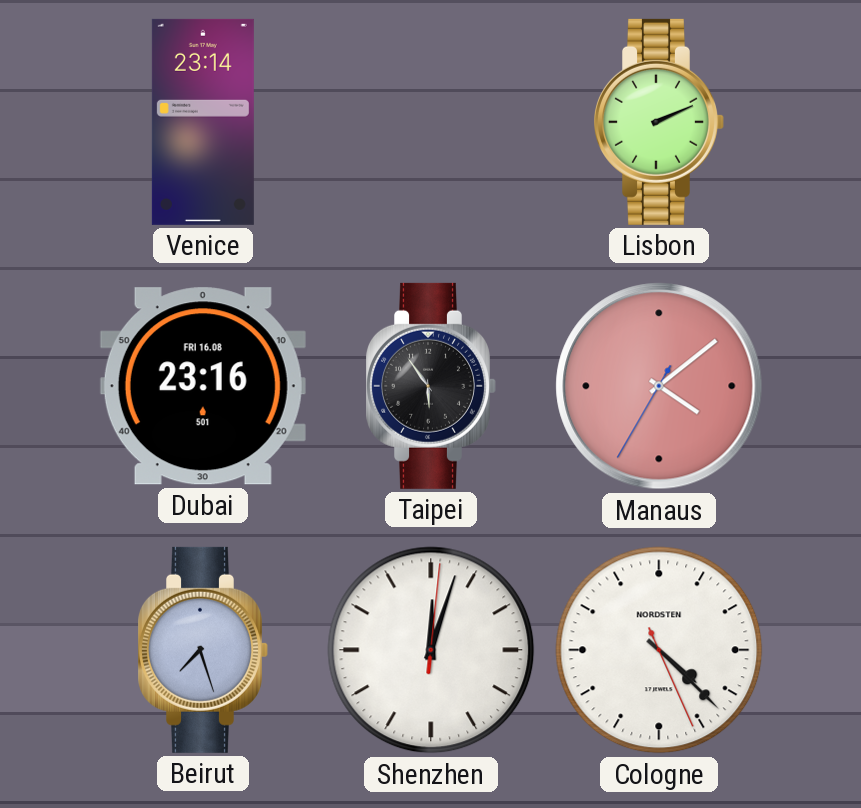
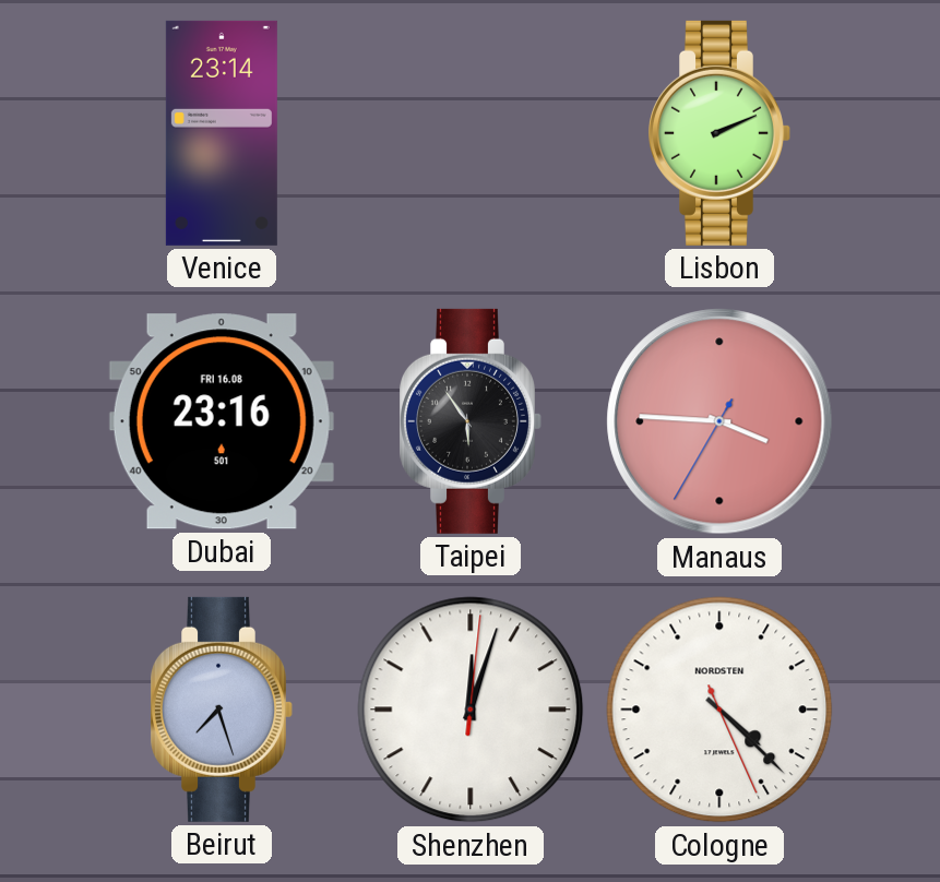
Manaus: 4:08 -> 3:45
